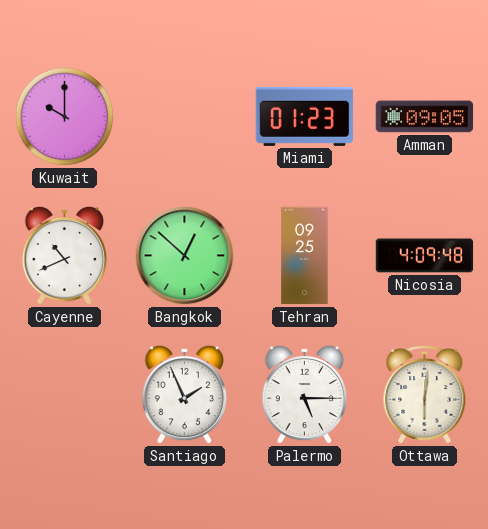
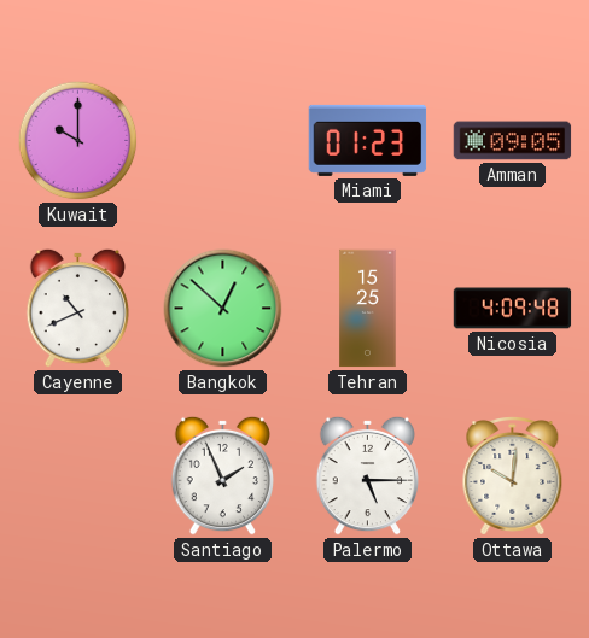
Tehran: 09:25 -> 15:25
Ottawa: 6:01 -> 10:01
